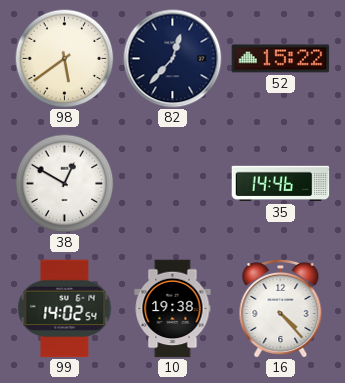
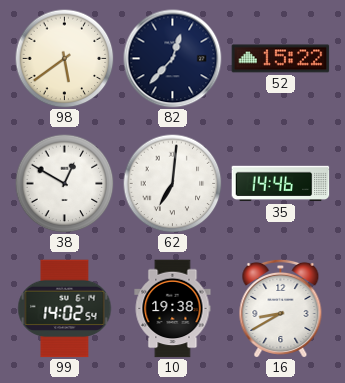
62: none -> 7:01
16: 4:23 -> 8:40
